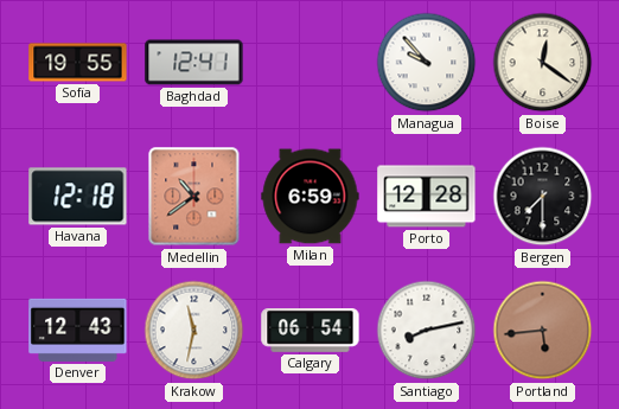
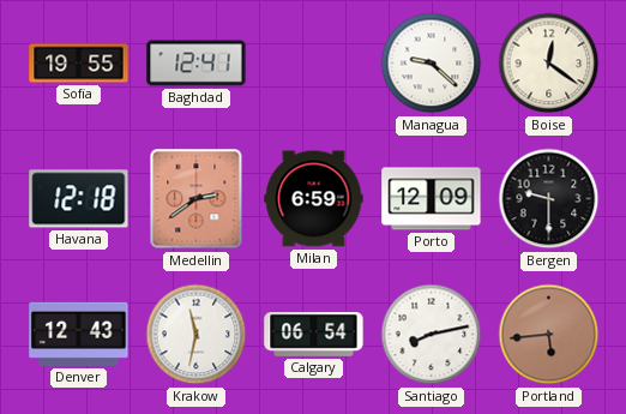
Managua: 9:53 -> 9:22
Medellin: 10:39 -> 2:39
Porto: 12:28 -> 12:09
Bergen: 7:30 -> 9:30
